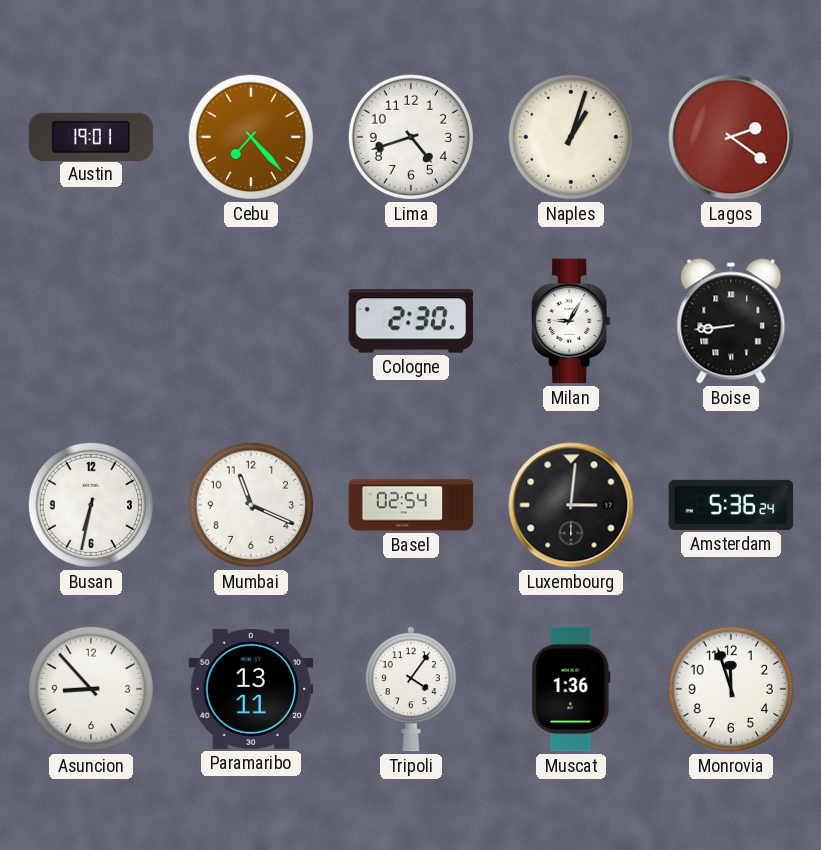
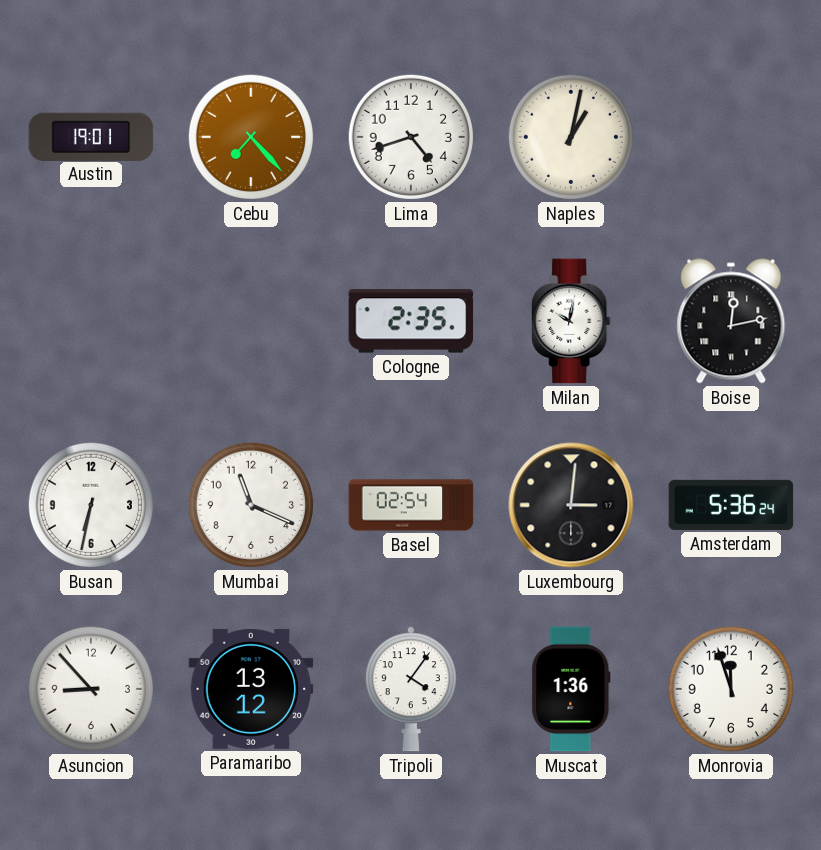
Naples: 1:03 -> 1:02
Lagos: 2:21 -> none
Cologne: 2:30 -> 2:35
Milan: 9:05 -> 10:02
Boise: 8:44 -> 12:13
Paramaribo: 13:11 -> 13:12
